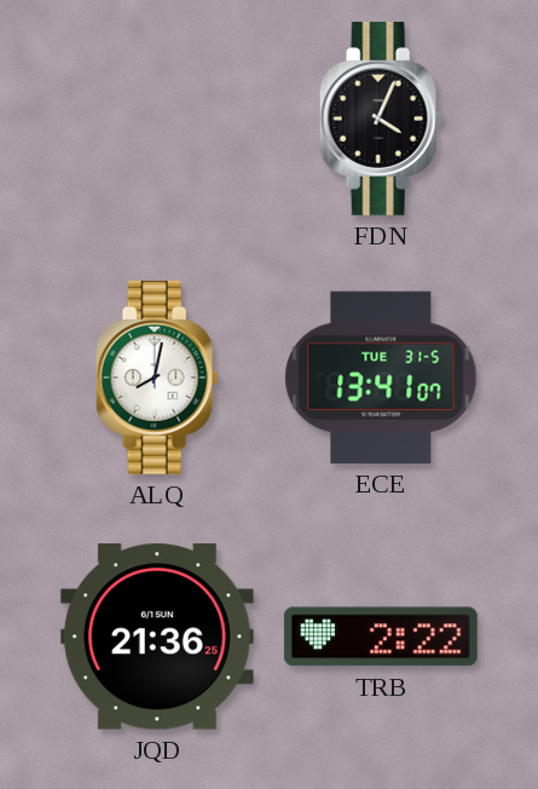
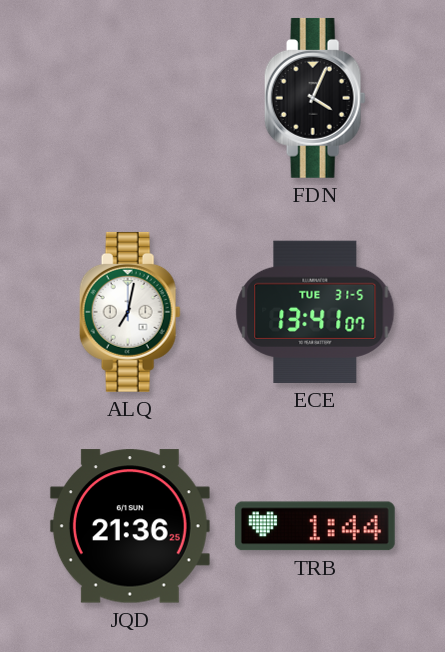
ALQ: 8:02 -> 7:02
TRB: 2:22 -> 1:44
